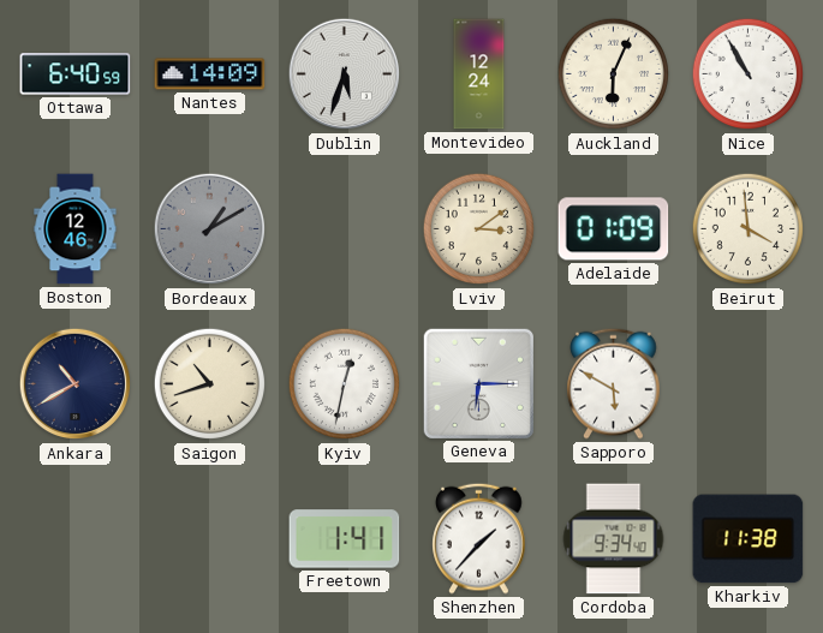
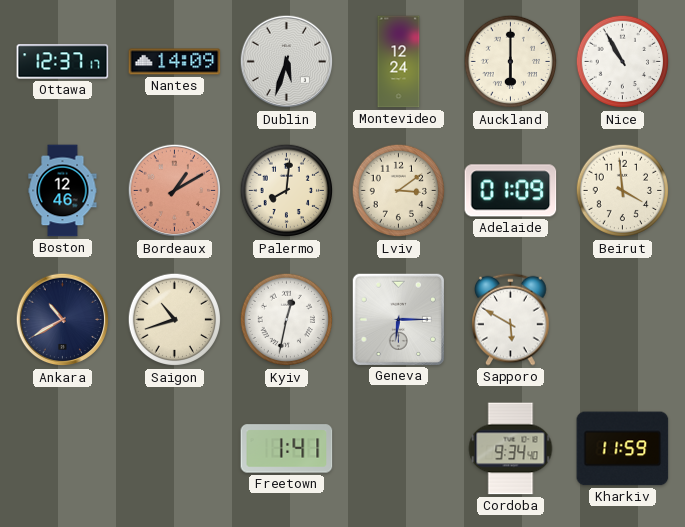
Ottawa: 6:40 -> 12:37
Auckland: 6:04 -> 6:00
Bordeaux dial: grey -> salmon
Palermo: none -> 8:01
Shenzhen: 1:37 -> none
Kharkiv: 11:38 -> 11:59
